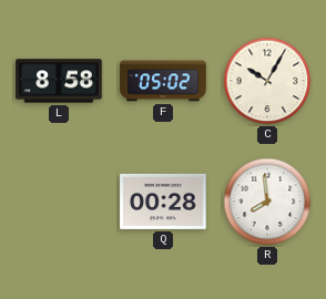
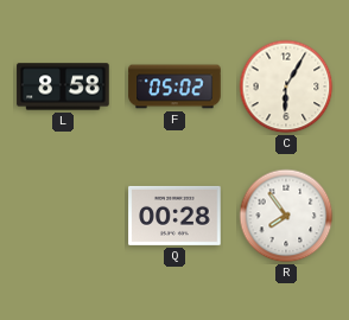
C: 10:05 -> 6:05
R: 7:59 -> 7:54
